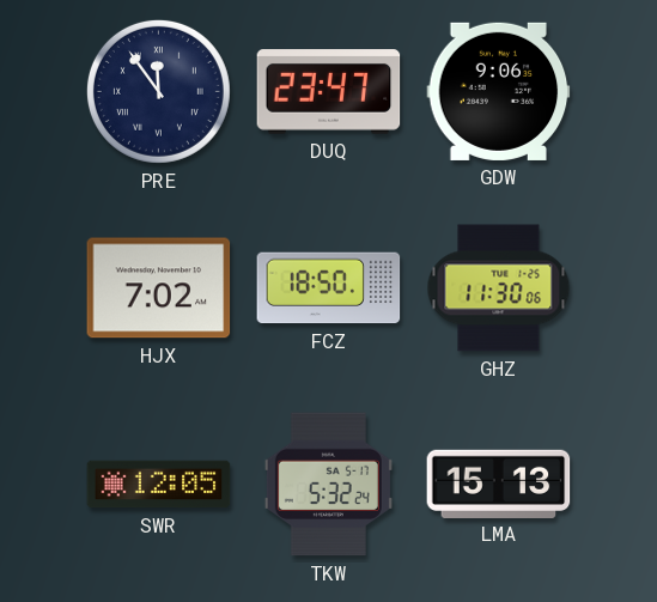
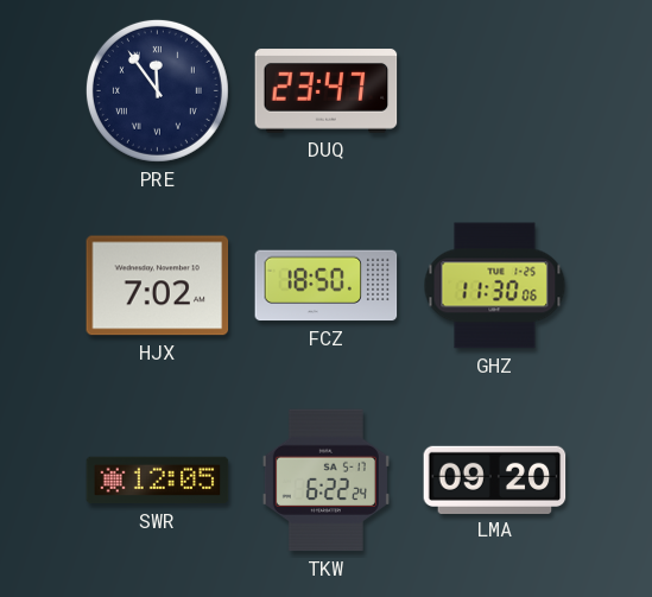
GDW: 9:06 -> none
TKW: 5:32 -> 6:22
LMA: 15:13 -> 09:20
